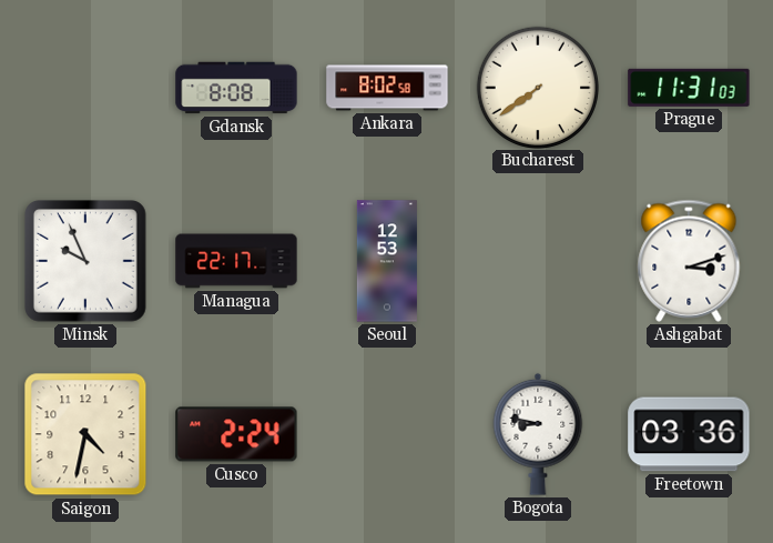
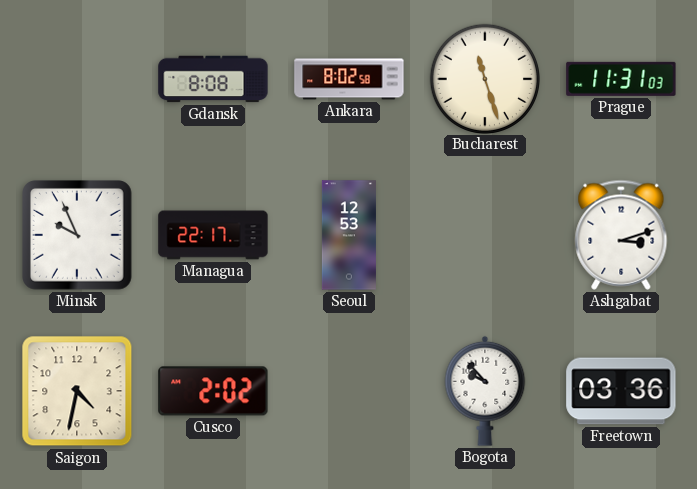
Bucharest: 7:39 -> 11:27
Cusco: 2:24 -> 2:02
Bogota: 8:47 -> 9:53
